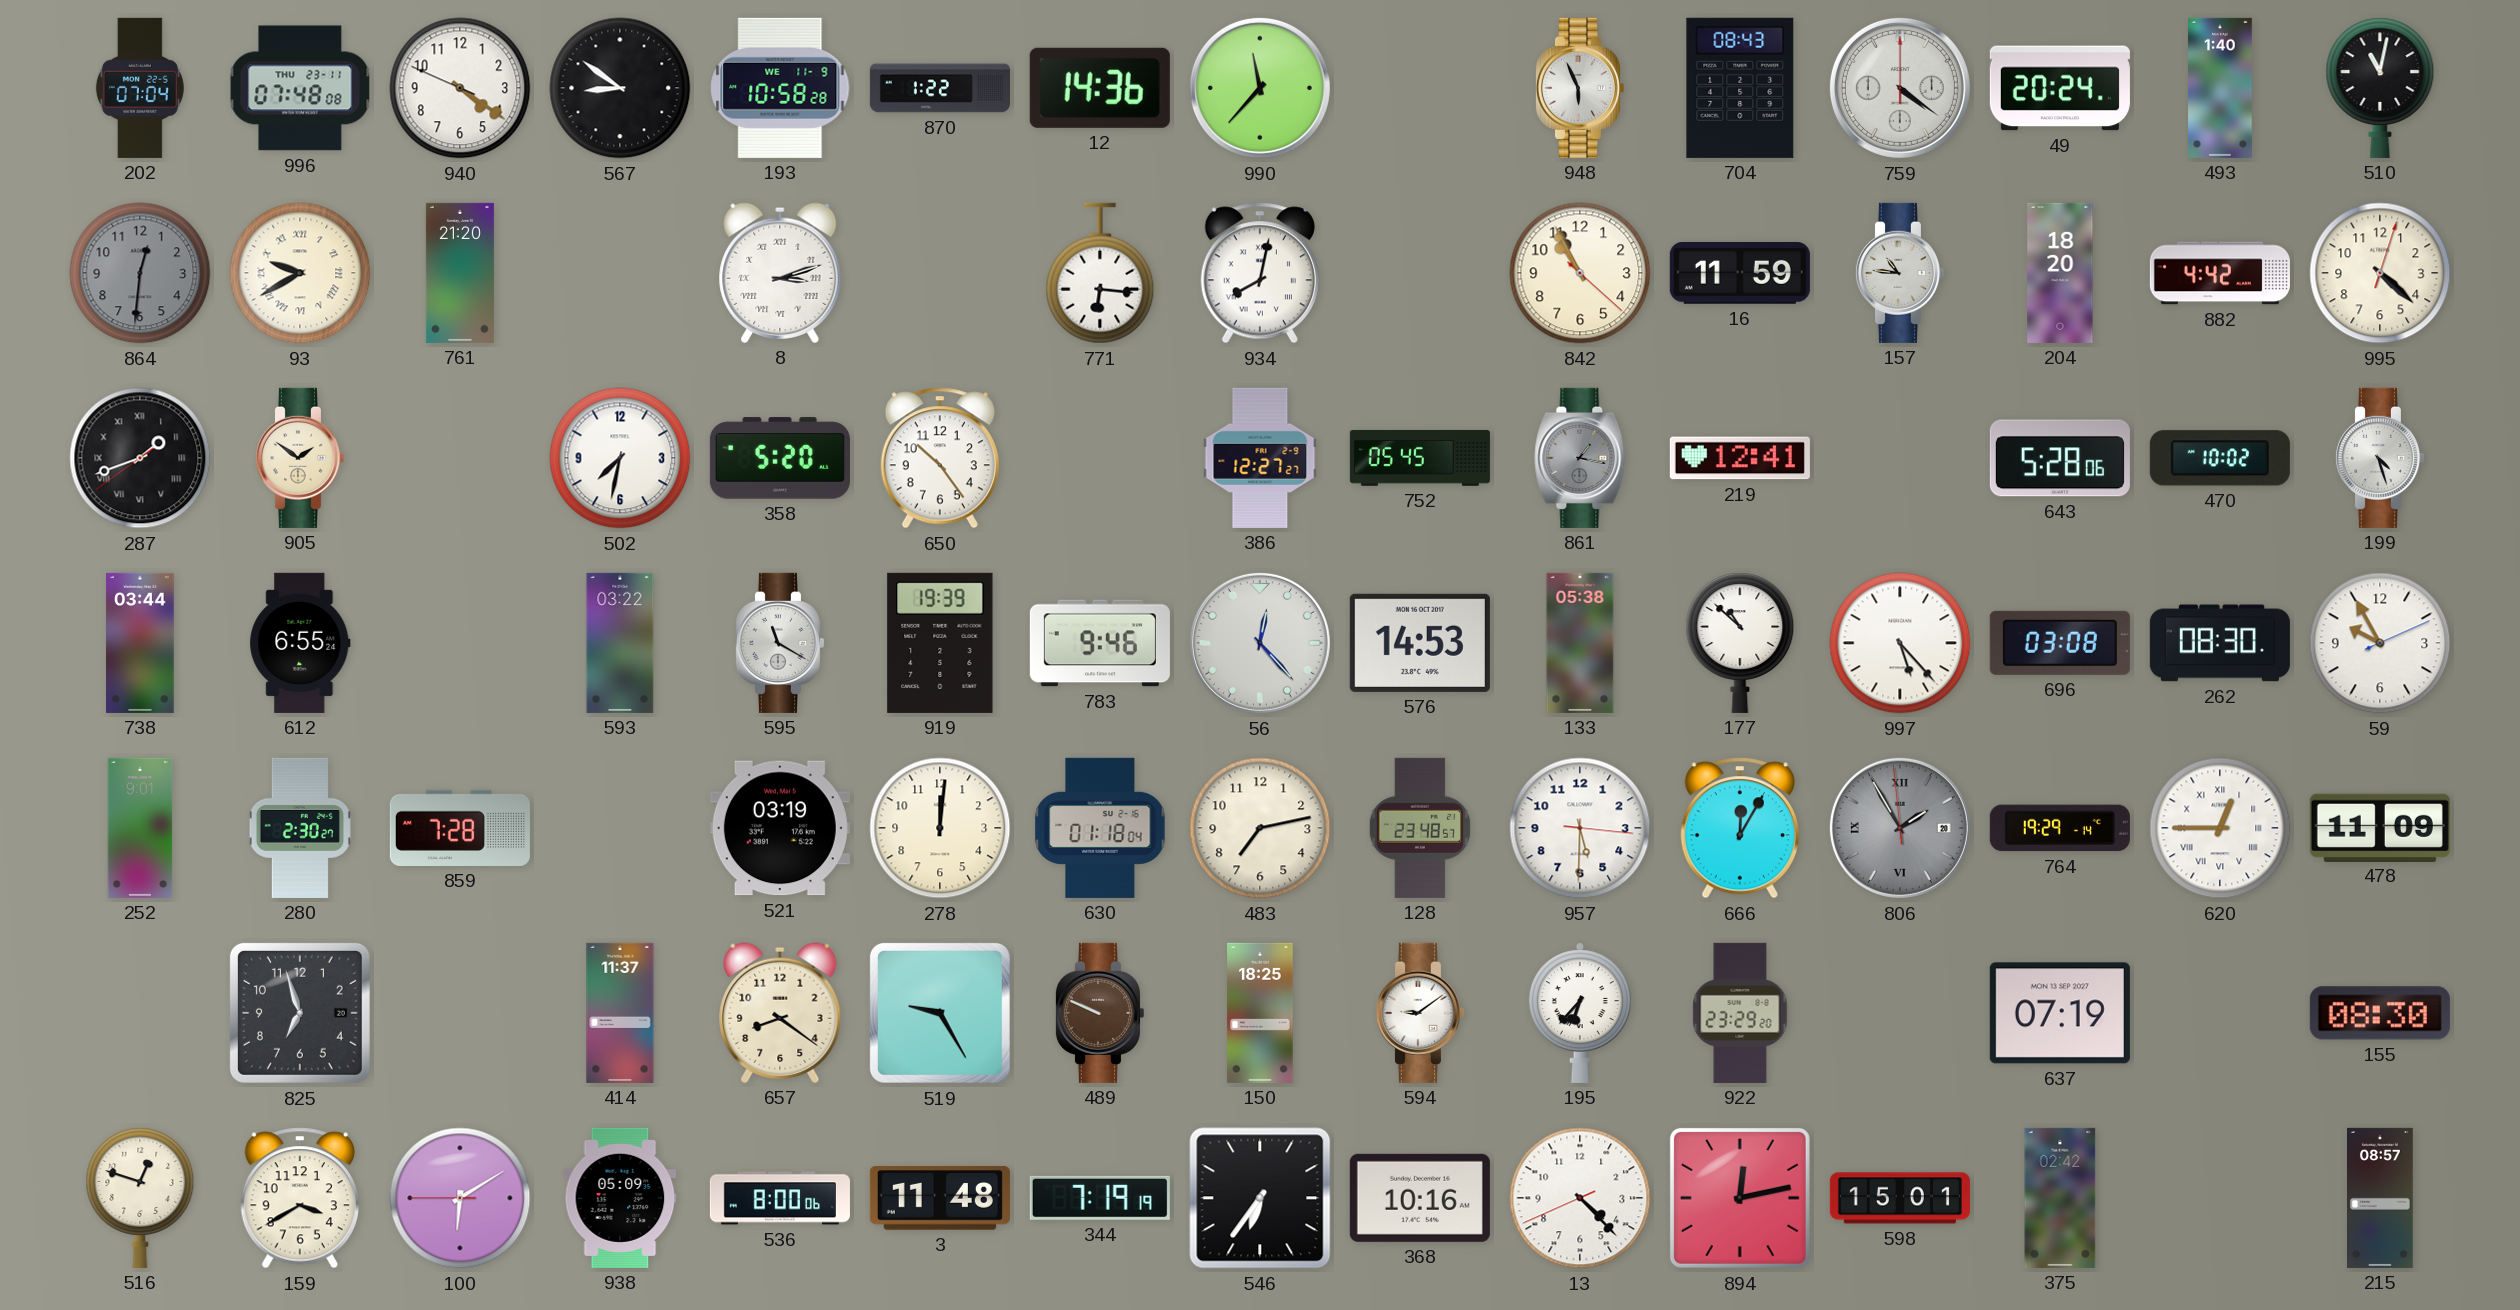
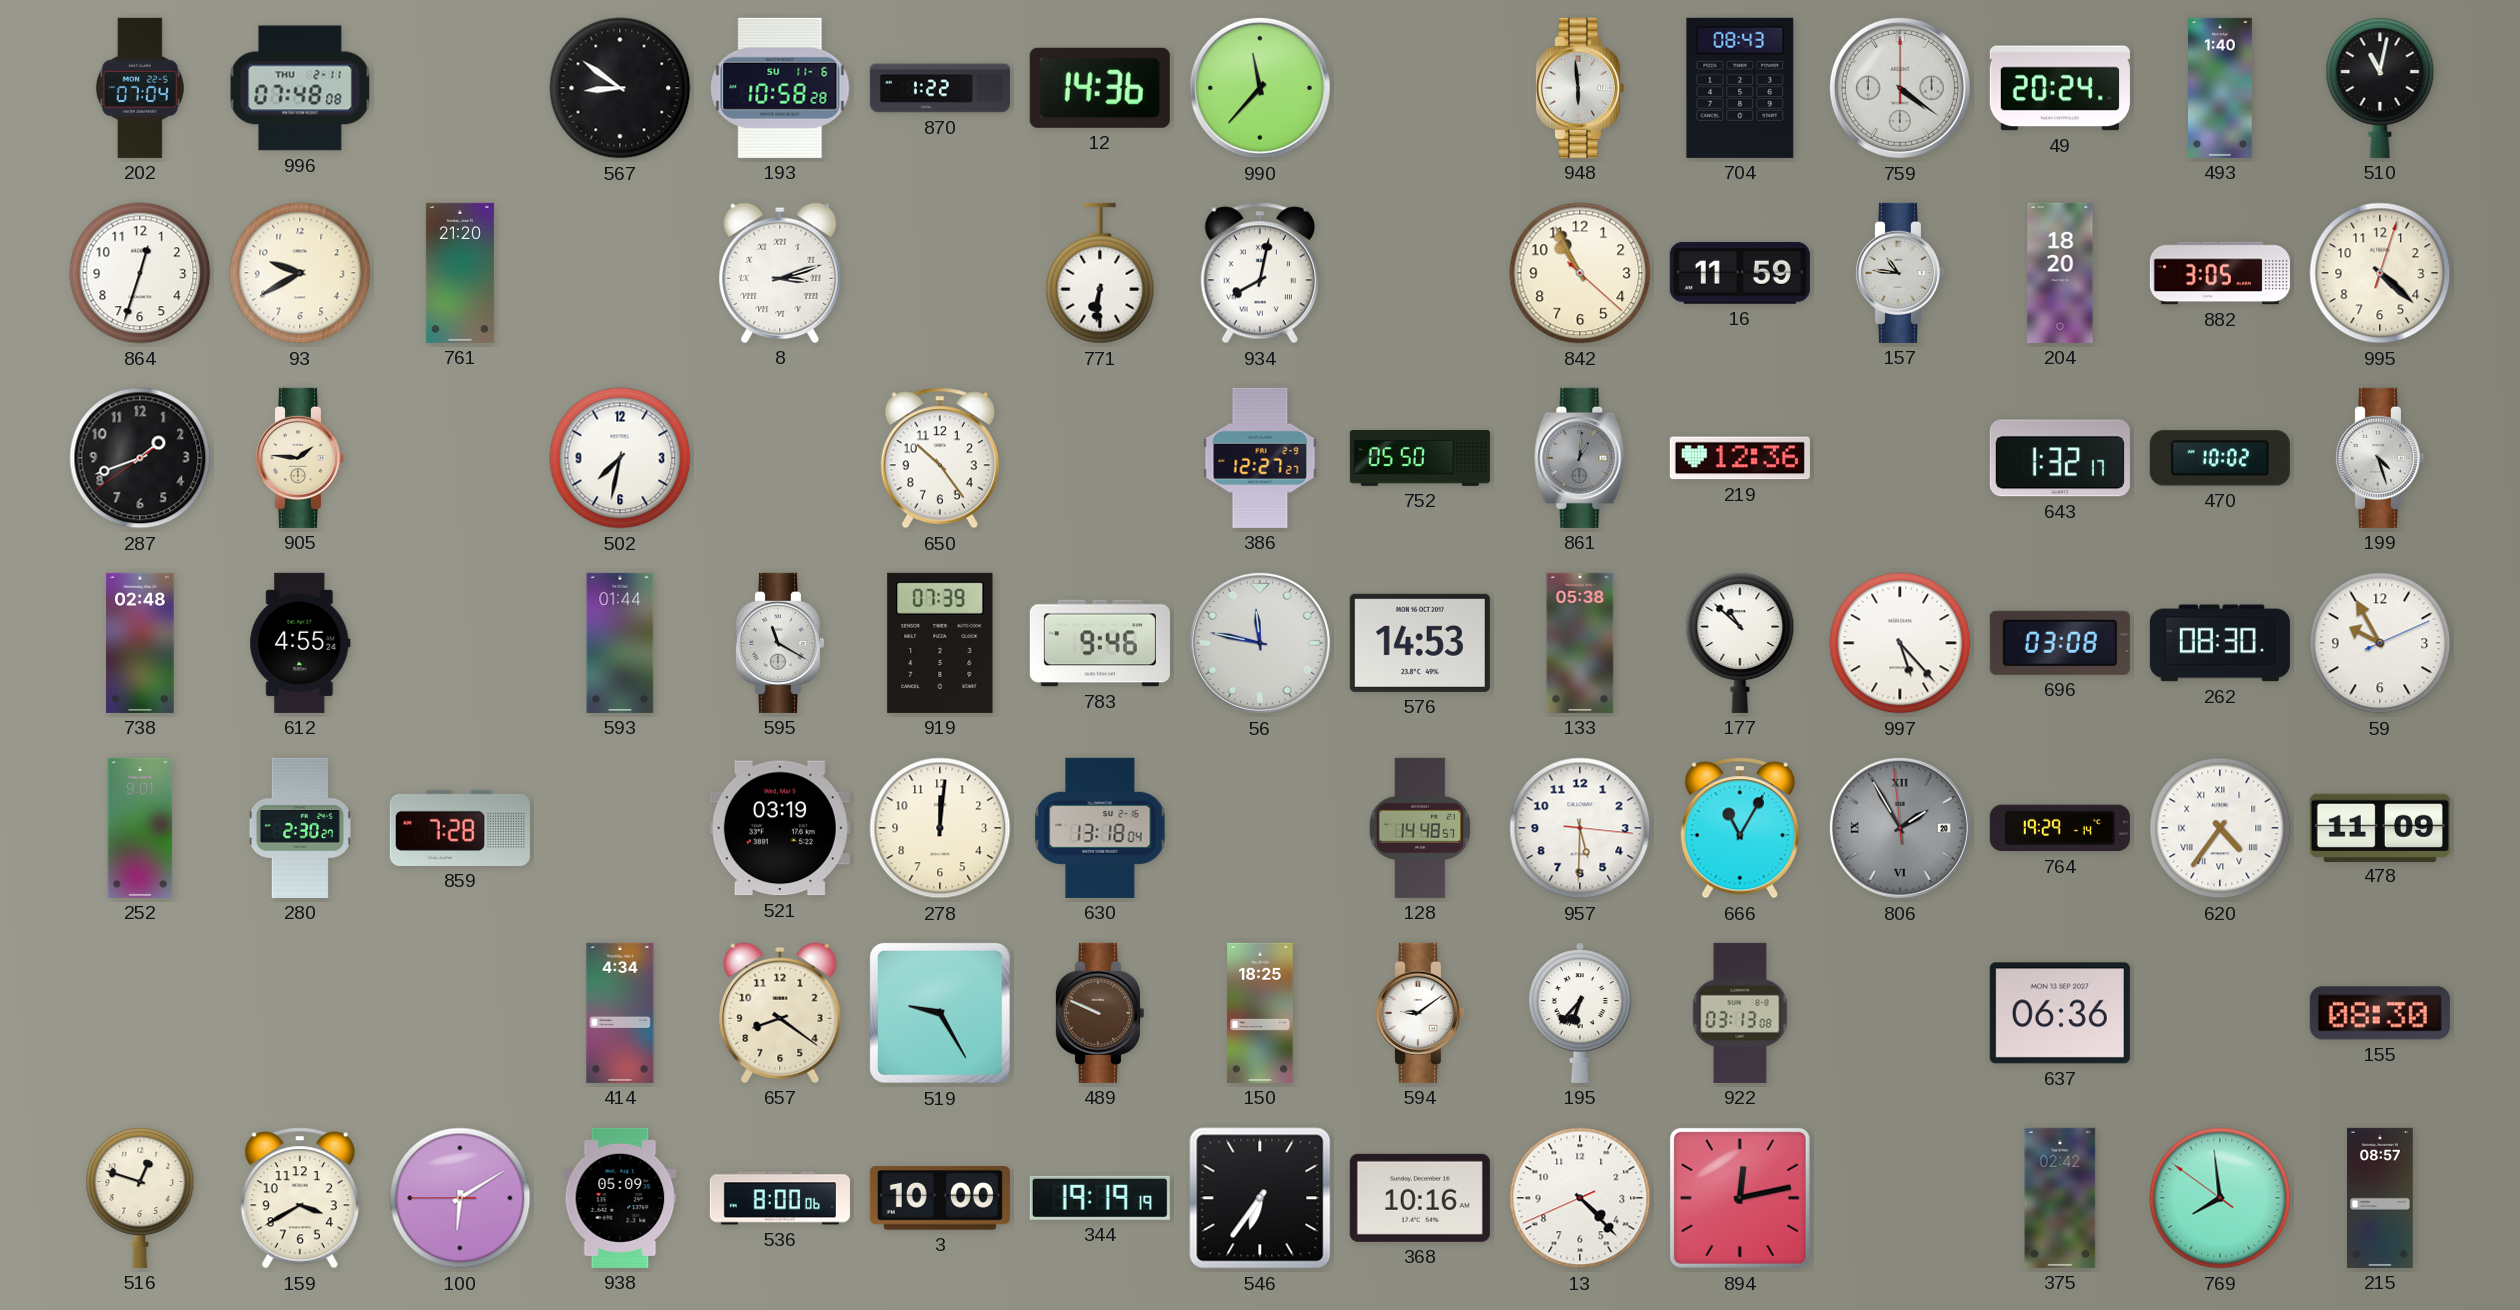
996 date: THU 23-11 -> THU 2-11
940: 4:20 -> none
193 date: WE 11-9 -> SU 11-6
948: 5:56 -> 5:59
864: 12:31 -> 12:33
864 dial: grey -> white
93 numerals: Roman -> Arabic
771: 6:16 -> 6:31
882: 4:42 -> 3:05
287 numerals: Roman -> Arabic
905: 1:51 -> 1:46
358: 5:20 -> none
752: 05:45 -> 05:50
861: 1:17 -> 1:01
219: 12:41 -> 12:36
643: 5:28 -> 1:32
738: 03:44 -> 02:48
612: 6:55 -> 4:55
593: 03:22 -> 01:44
919: 19:39 -> 07:39
56: 12:23 -> 11:47
630: 01:18 -> 13:18
483: 7:13 -> none
128: 23:48 -> 14:48
666: 12:05 -> 11:05
620: 12:45 -> 4:36
825: 6:57 -> none
414: 11:37 -> 4:34
922: 23:29 -> 03:13
637: 07:19 -> 06:36
3: 11:48 -> 10:00
344: 7:19 -> 19:19
598: 15:01 -> none
769: none -> 7:58
